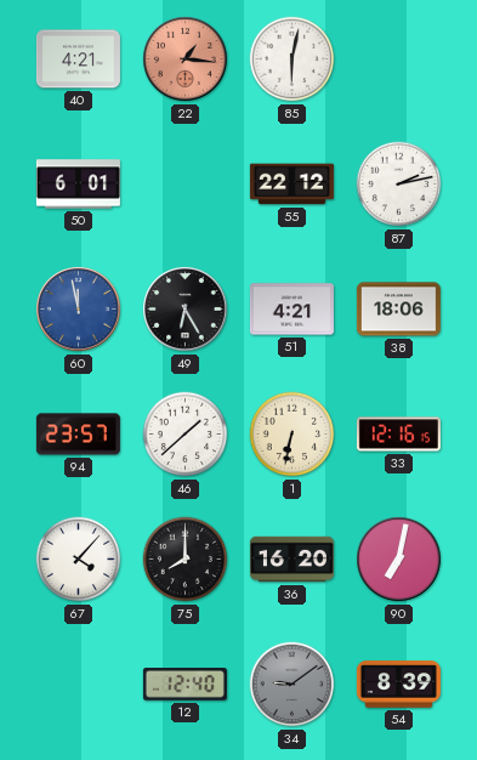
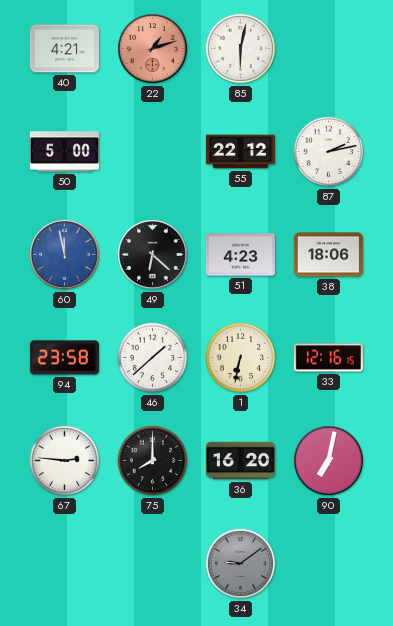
22: 1:16 -> 1:12
50: 6:01 -> 5:00
49: 6:25 -> 6:22
51: 4:21 -> 4:23
94: 23:57 -> 23:58
67: 4:07 -> 2:46
12: 12:40 -> none
54: 8:39 -> none
